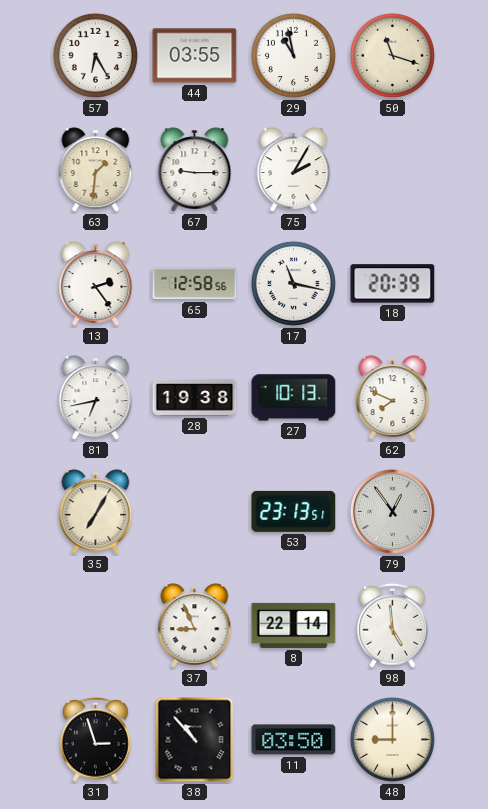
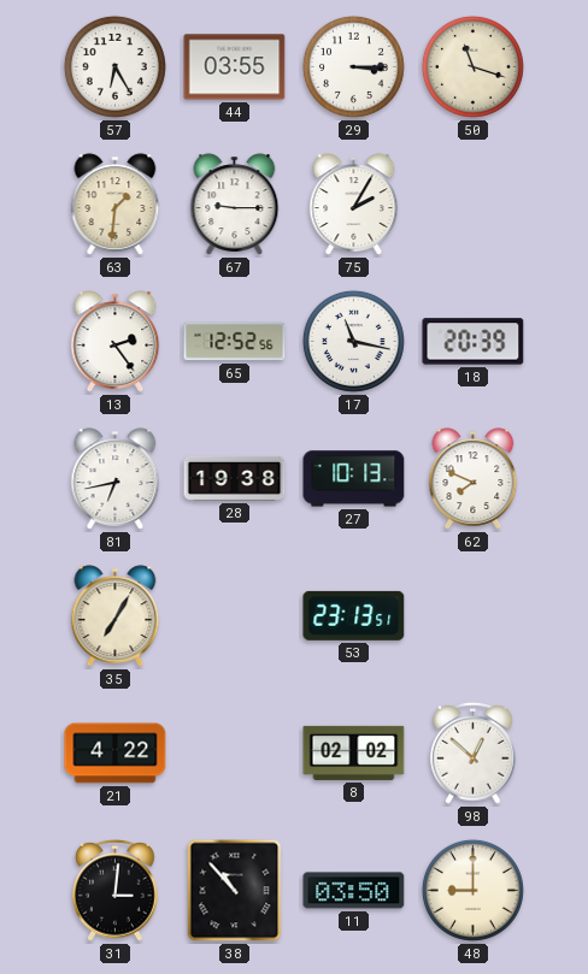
29: 10:58 -> 3:15
65: 12:58 -> 12:52
79: 12:54 -> none
21: none -> 4:22
37: 8:56 -> none
8: 22:14 -> 02:02
98: 4:59 -> 12:52
31: 2:57 -> 3:01
